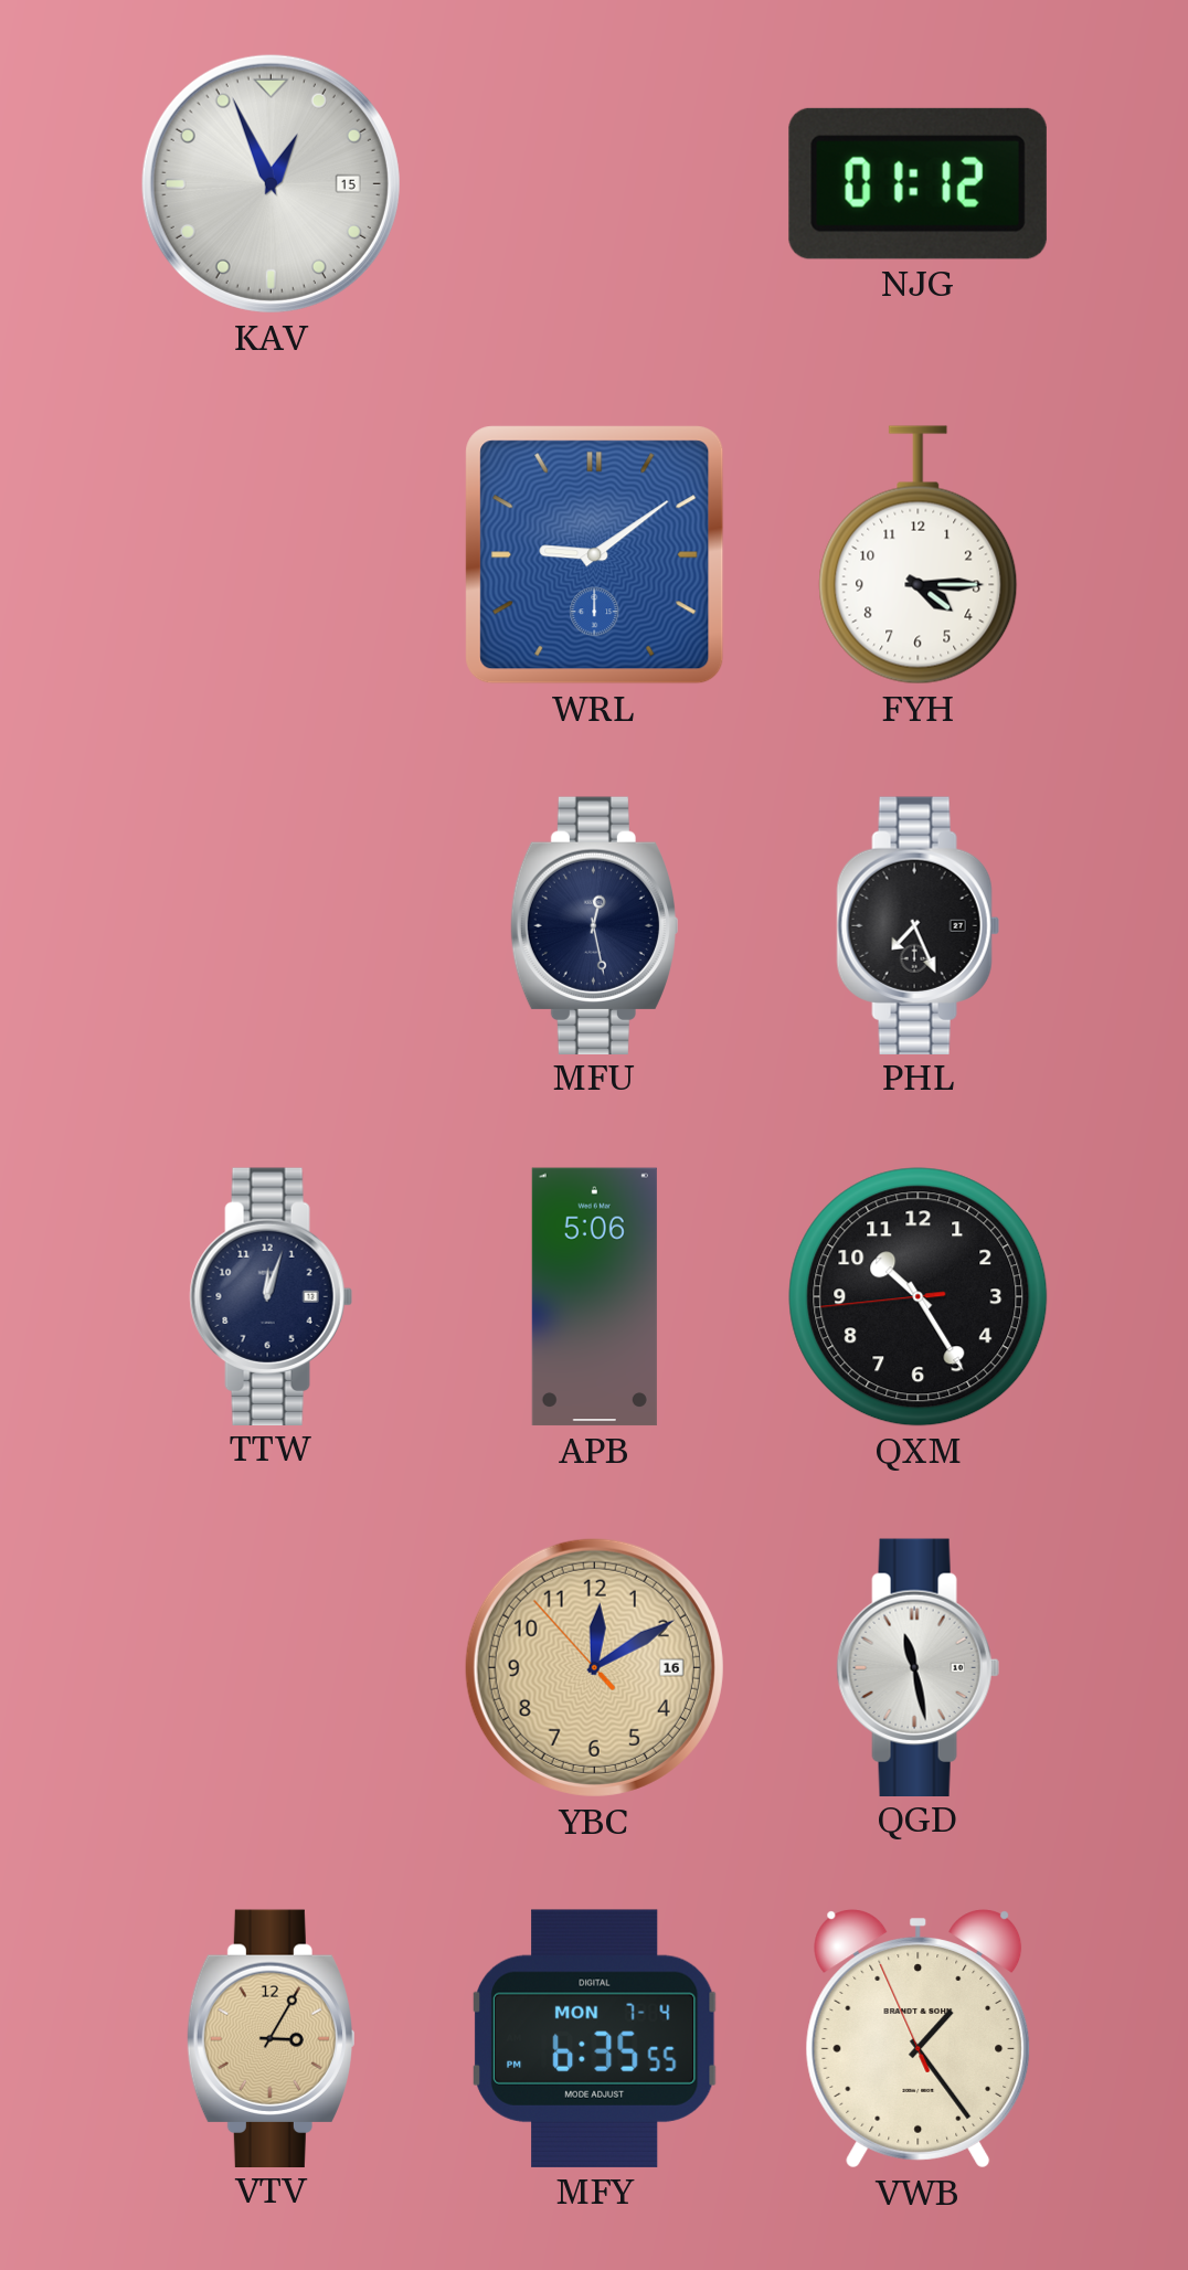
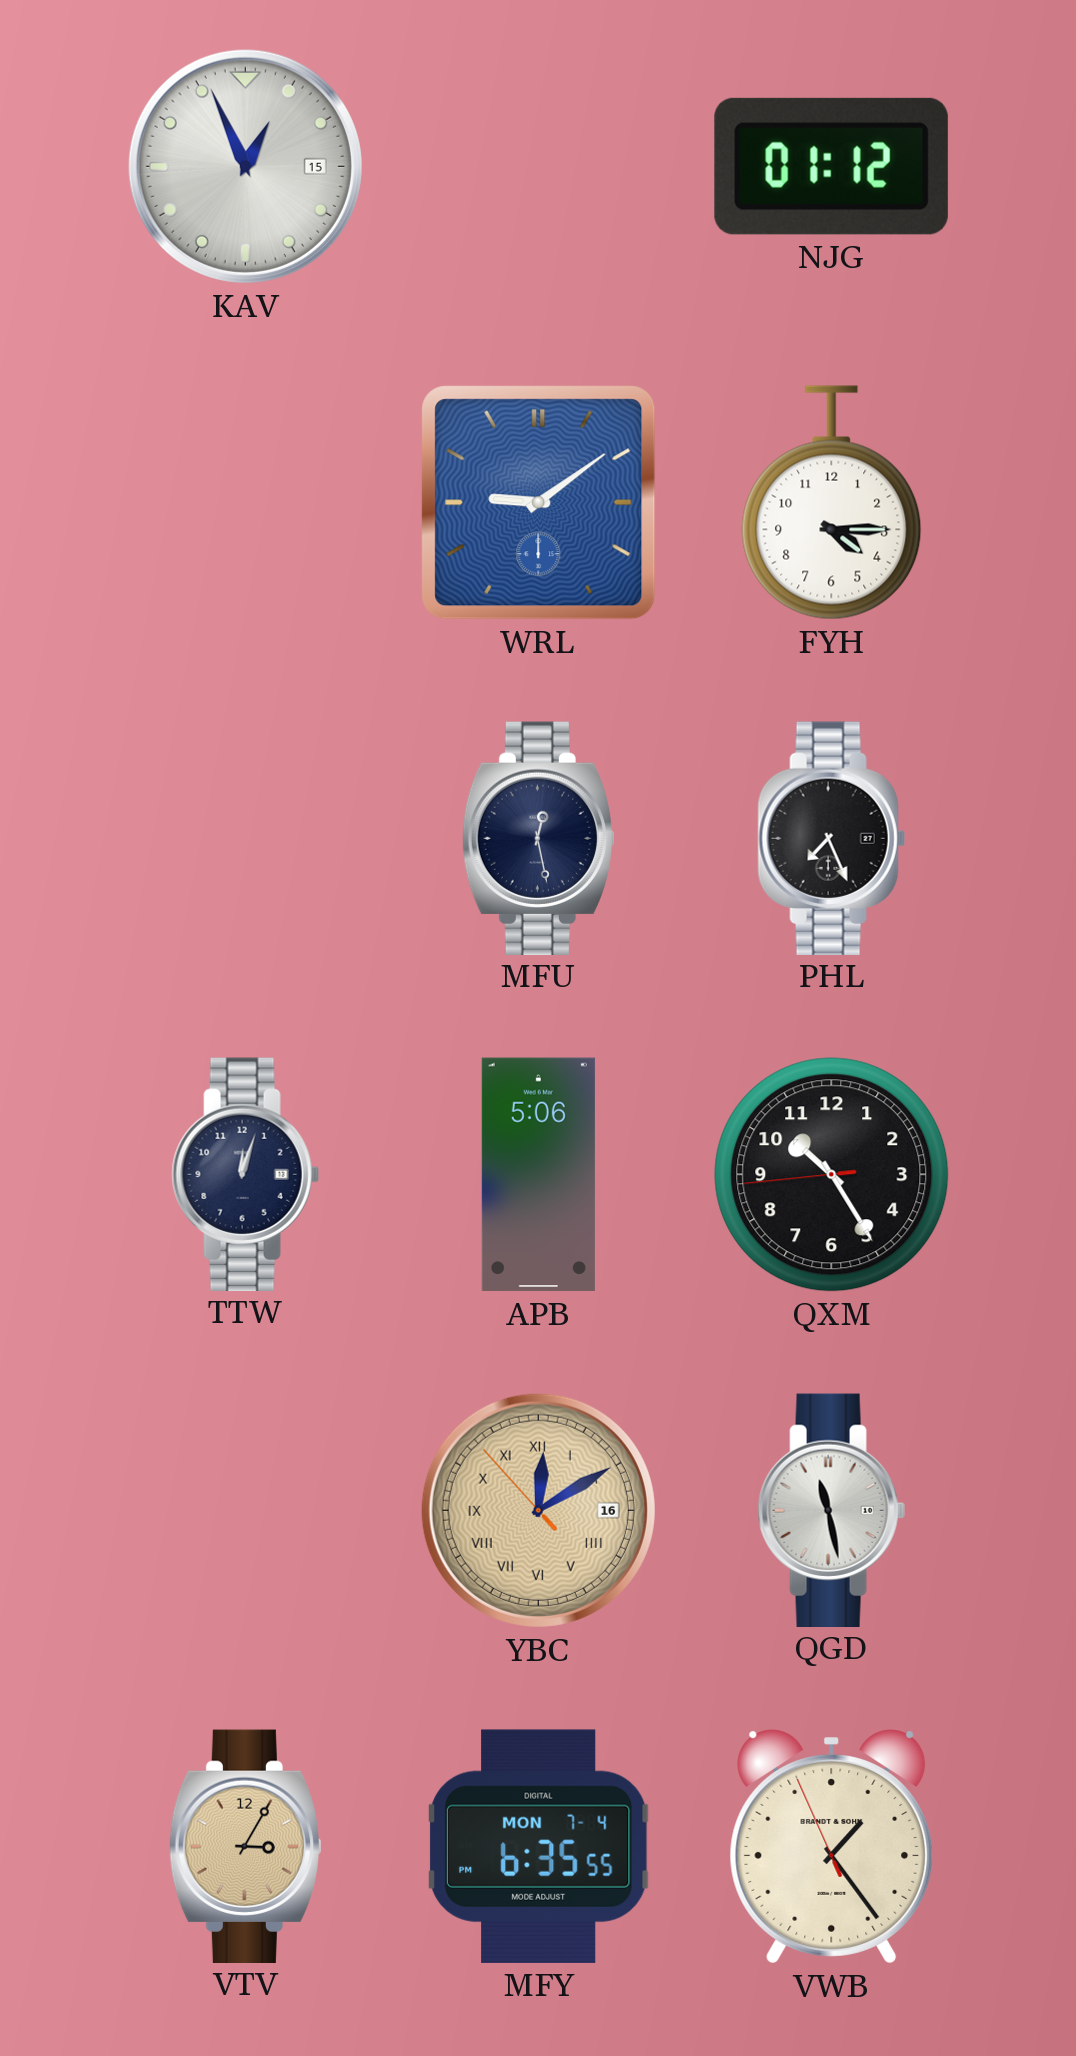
YBC numerals: Arabic -> Roman
